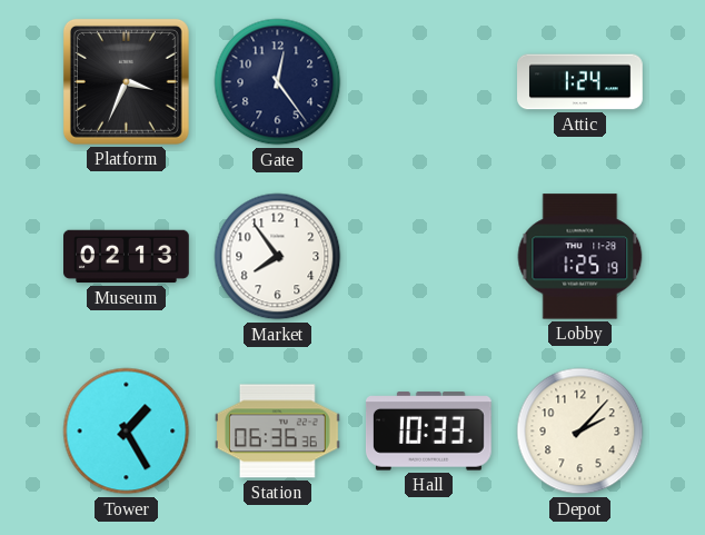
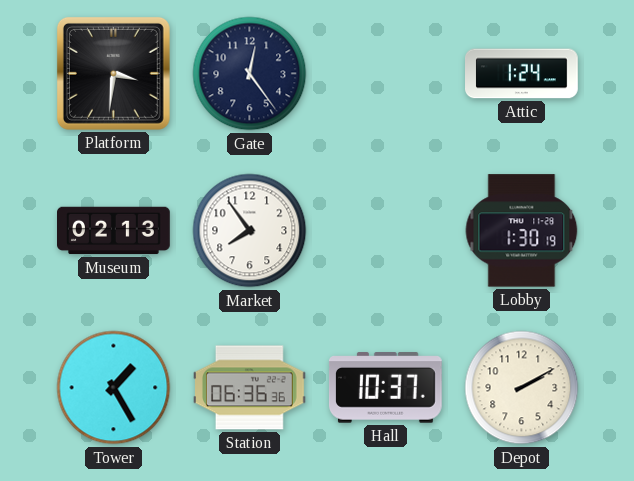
Platform: 3:34 -> 3:31
Lobby: 1:25 -> 1:30
Hall: 10:33 -> 10:37
Depot: 2:07 -> 2:10
